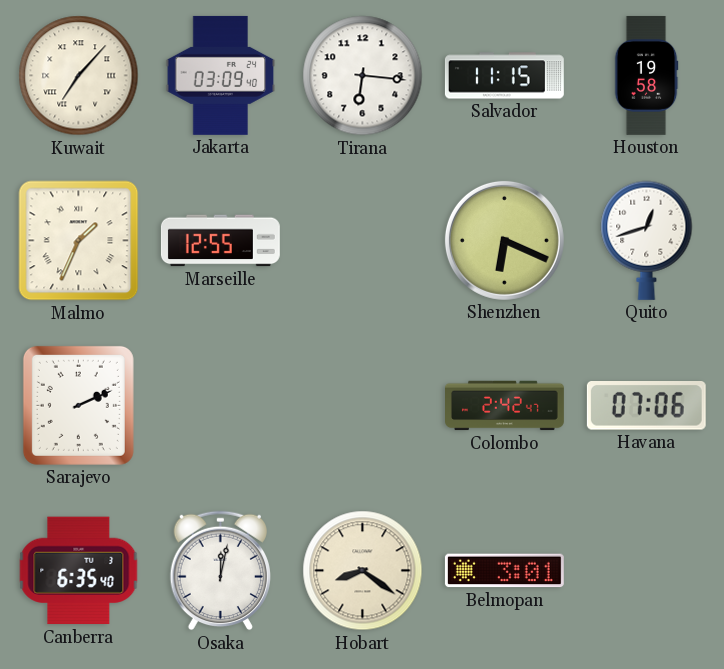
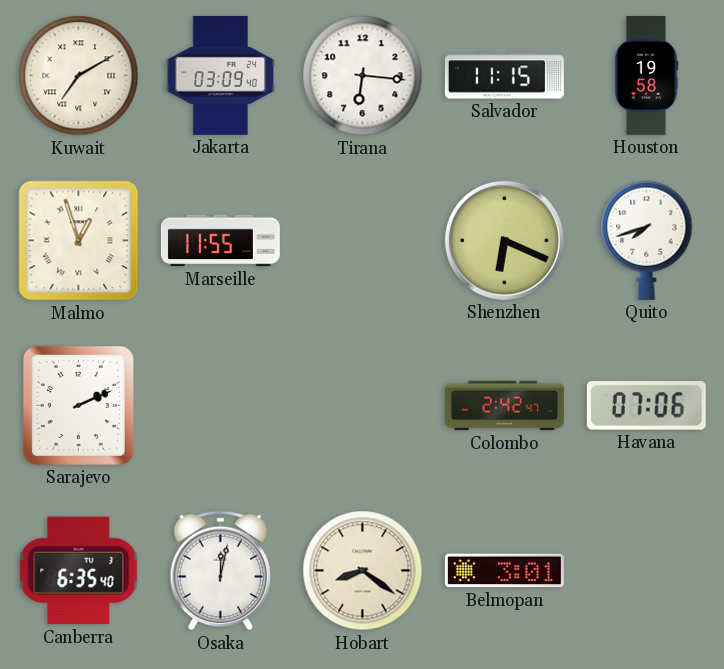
Kuwait: 7:07 -> 7:10
Malmo: 1:34 -> 12:57
Marseille: 12:55 -> 11:55
Quito: 12:42 -> 7:42
